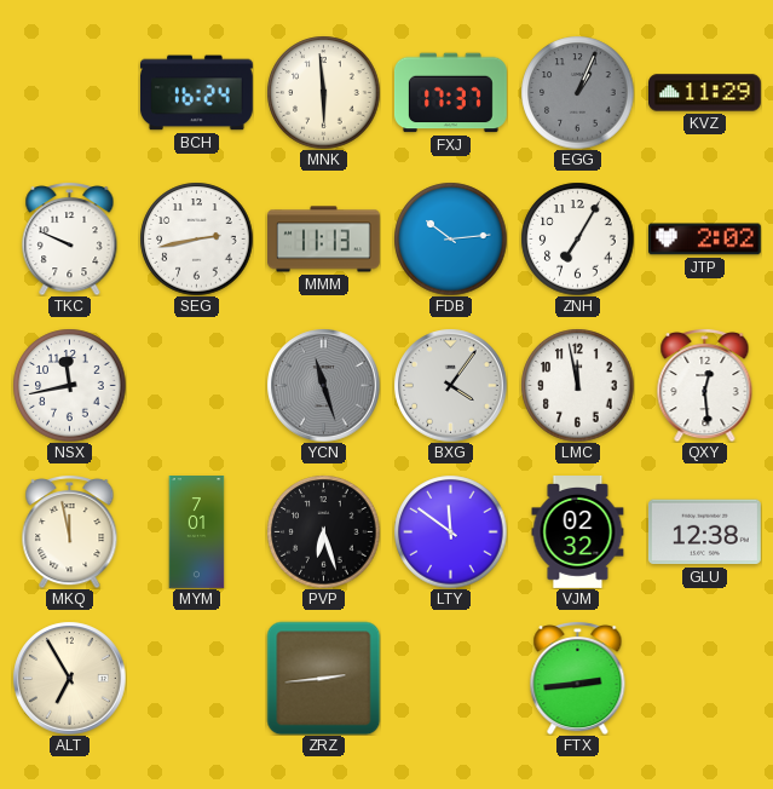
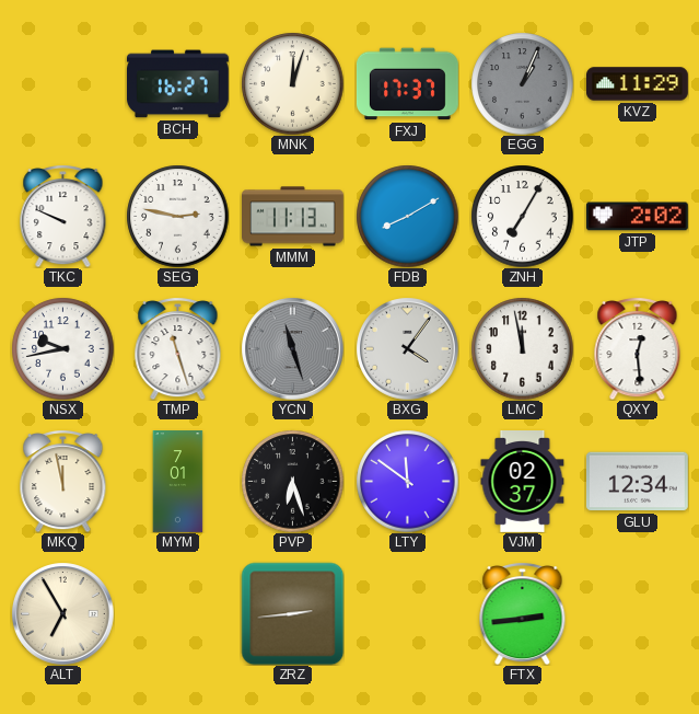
BCH: 16:24 -> 16:27
MNK: 5:59 -> 12:03
SEG: 2:43 -> 2:47
FDB: 10:14 -> 8:10
NSX: 11:43 -> 9:43
TMP: none -> 11:27
VJM: 02:32 -> 02:37
GLU: 12:38 -> 12:34
